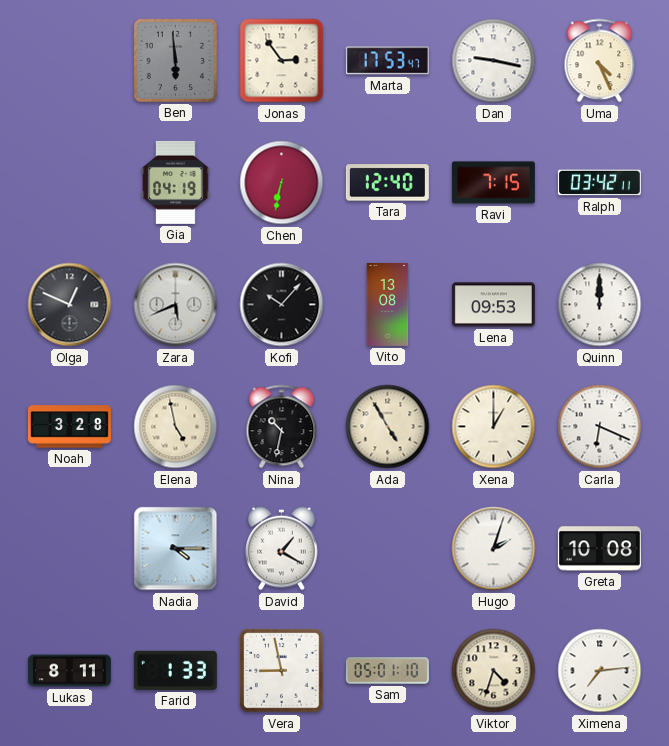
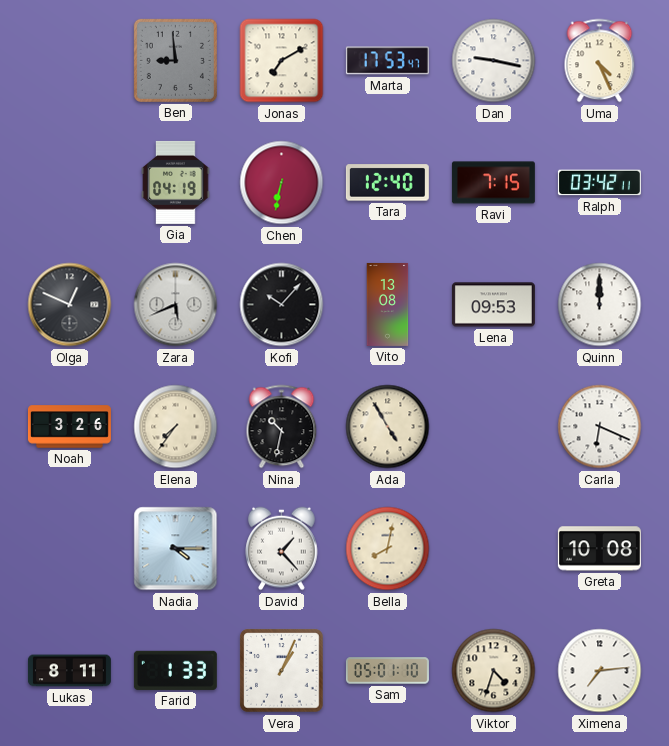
Ben: 5:59 -> 8:59
Jonas: 2:54 -> 7:10
Noah: 3:28 -> 3:26
Elena: 4:58 -> 7:36
Xena: 1:00 -> none
David: 1:20 -> 1:23
Bella: none -> 8:02
Hugo: 2:03 -> none
Vera: 8:58 -> 1:04
